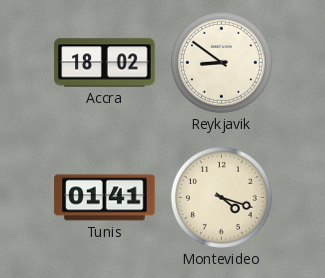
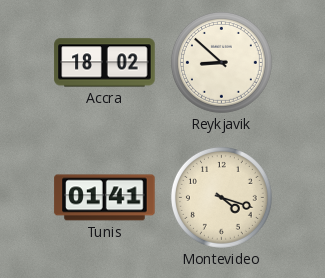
Reykjavik: 8:51 -> 8:52
